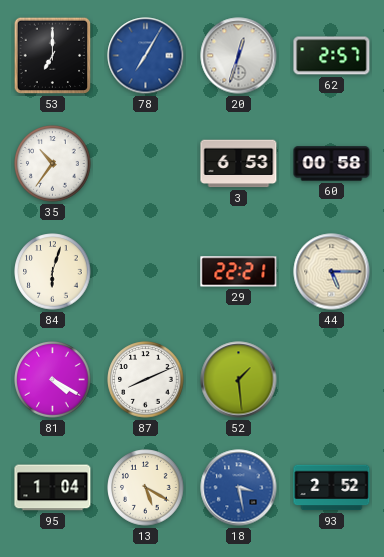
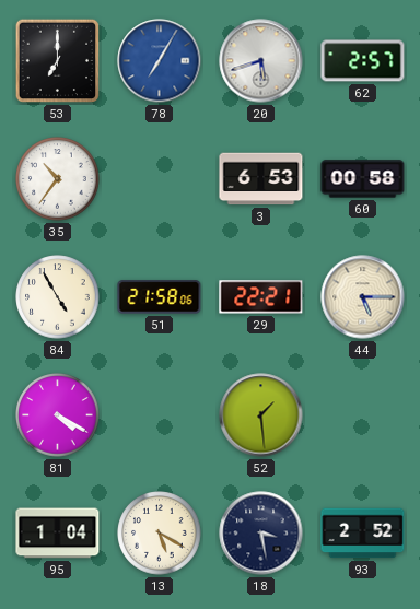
20: 12:33 -> 5:42
84: 6:03 -> 4:55
51: none -> 21:58
87: 8:11 -> none
18 dial: blue -> navy
